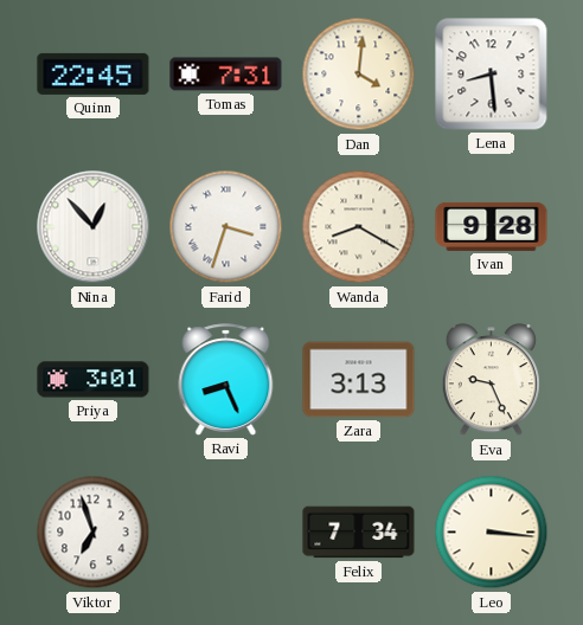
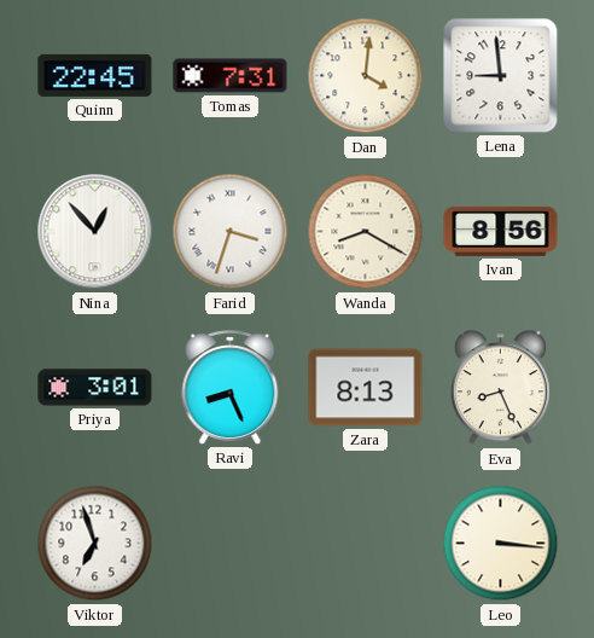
Lena: 8:29 -> 8:59
Ivan: 9:28 -> 8:56
Zara: 3:13 -> 8:13
Eva: 9:26 -> 8:26
Felix: 7:34 -> none
